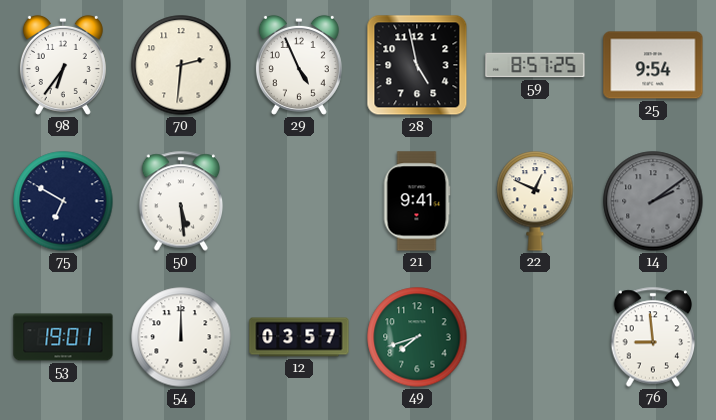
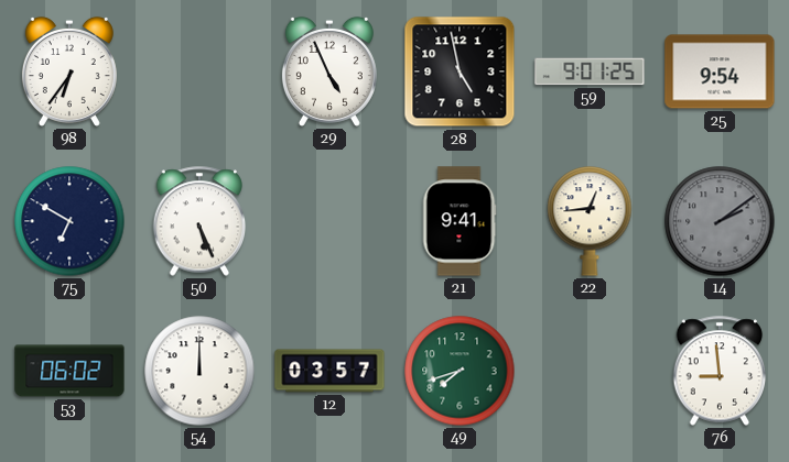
70: 2:31 -> none
59: 8:57 -> 9:01
50: 5:29 -> 5:26
22: 12:49 -> 12:44
53: 19:01 -> 06:02
